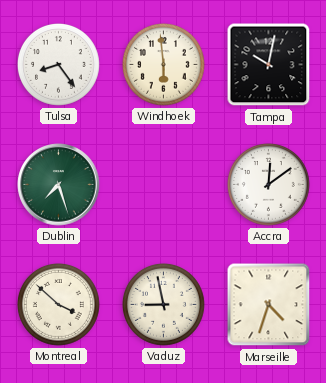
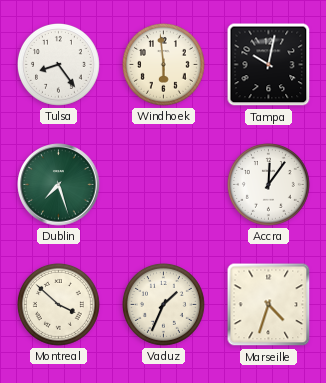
Accra: 12:09 -> 12:06
Vaduz: 8:58 -> 1:34
